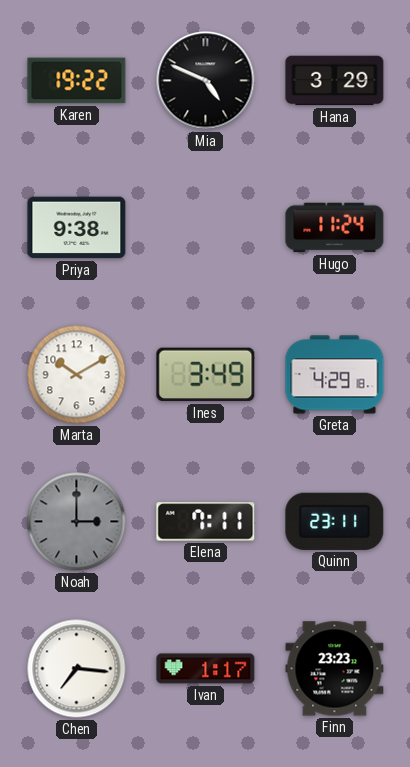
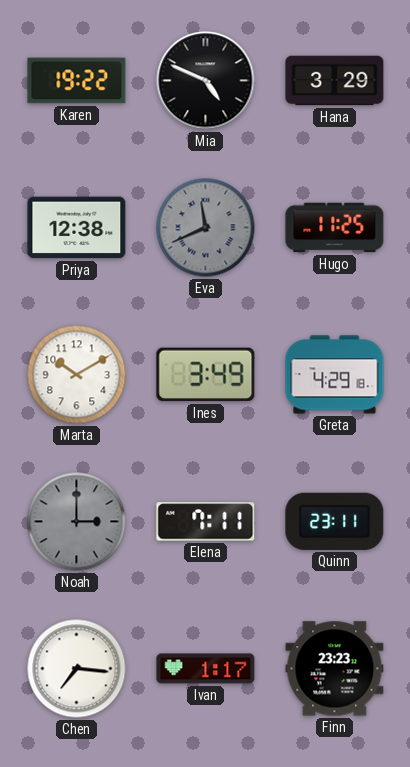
Priya: 9:38 -> 12:38
Eva: none -> 11:41
Hugo: 11:24 -> 11:25
